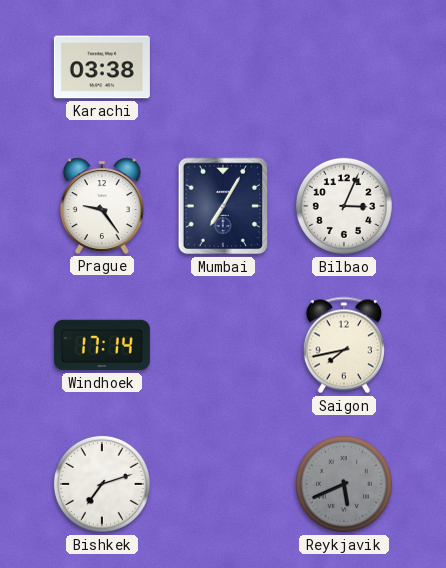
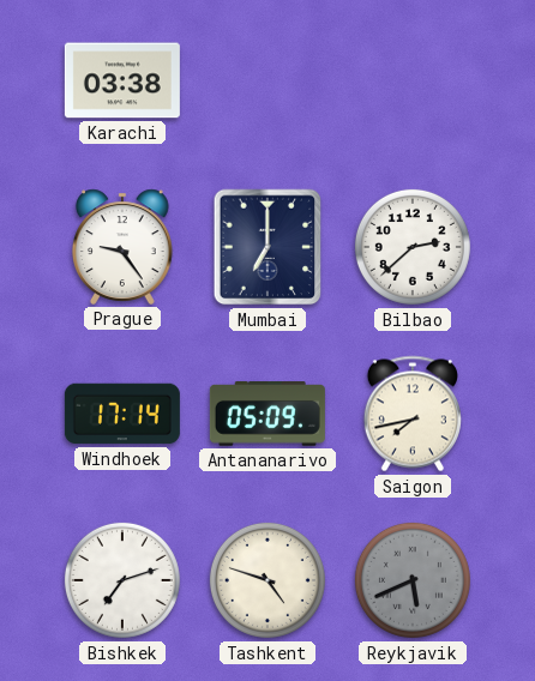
Mumbai: 7:05 -> 7:00
Bilbao: 3:04 -> 2:38
Antananarivo: none -> 05:09
Tashkent: none -> 4:48
